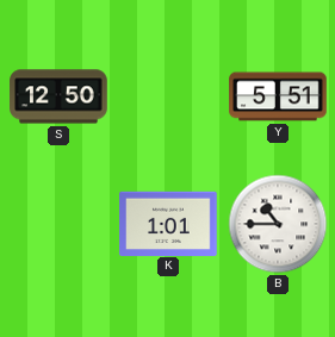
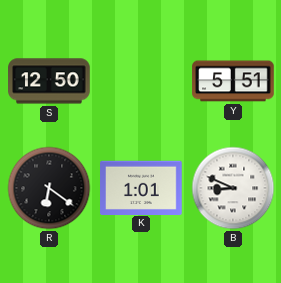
R: none -> 6:21
B: 10:45 -> 8:49
